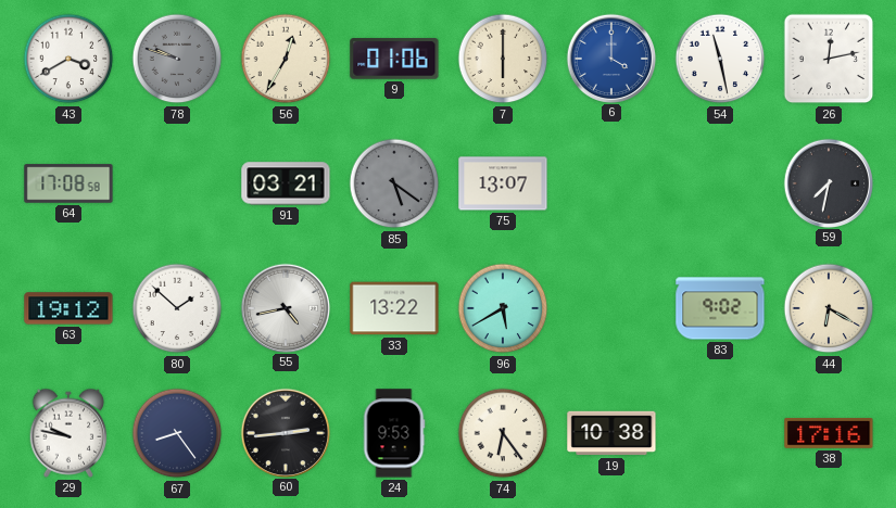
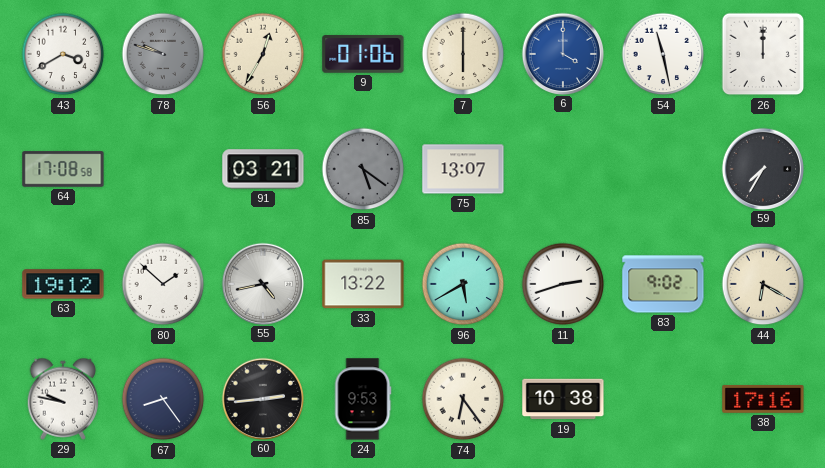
26: 12:13 -> 12:00
59: 7:32 -> 7:35
11: none -> 2:42
